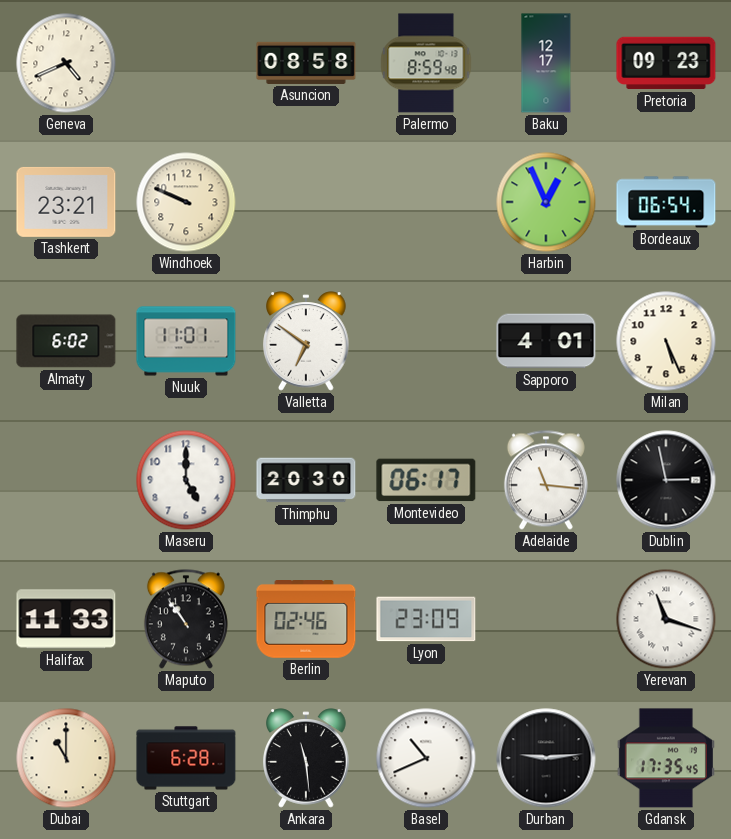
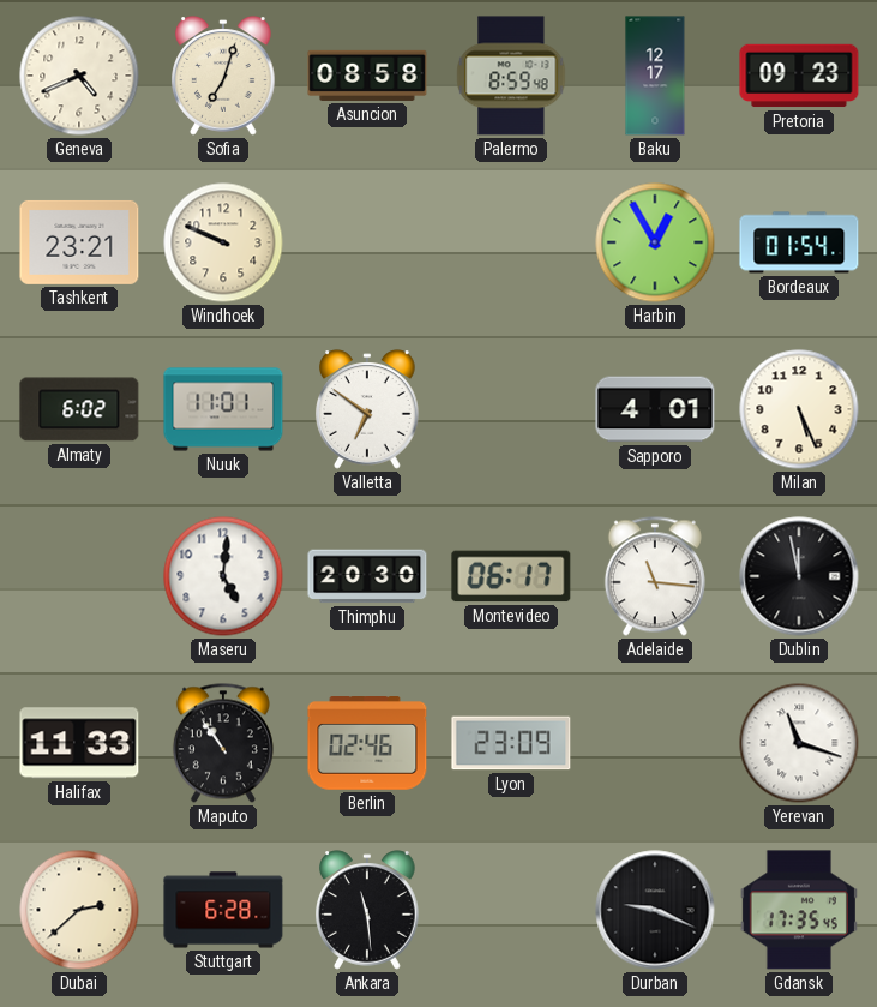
Sofia: none -> 7:03
Harbin: 12:56 -> 12:55
Bordeaux: 06:54 -> 01:54
Maseru: 5:00 -> 5:01
Dublin: 2:58 -> 11:58
Dubai: 11:00 -> 2:38
Basel: 10:41 -> none
Durban: 9:14 -> 9:19
